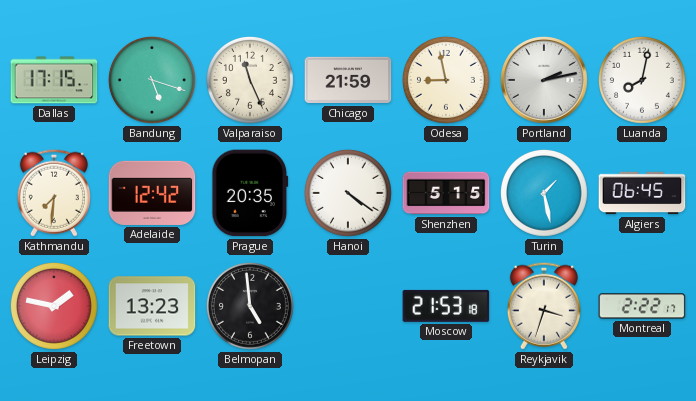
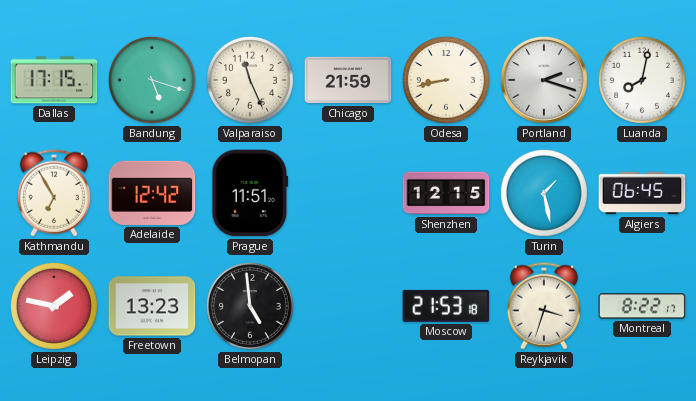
Odesa: 8:58 -> 8:43
Portland: 2:13 -> 2:18
Kathmandu: 7:31 -> 6:55
Prague: 20:35 -> 11:51
Hanoi: 4:21 -> none
Shenzhen: 5:15 -> 12:15
Montreal: 2:22 -> 8:22
